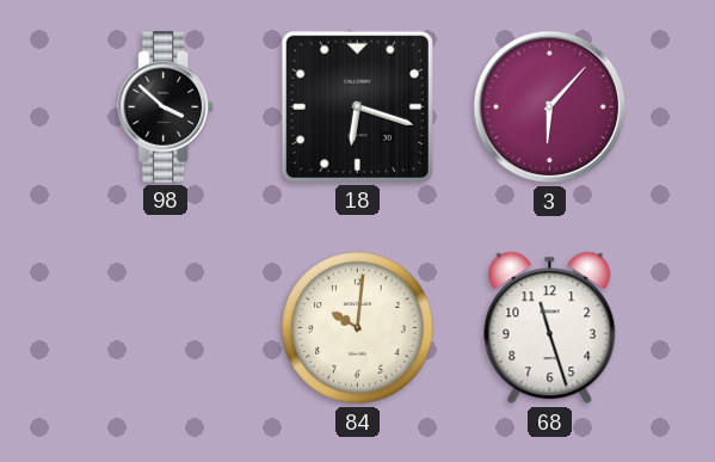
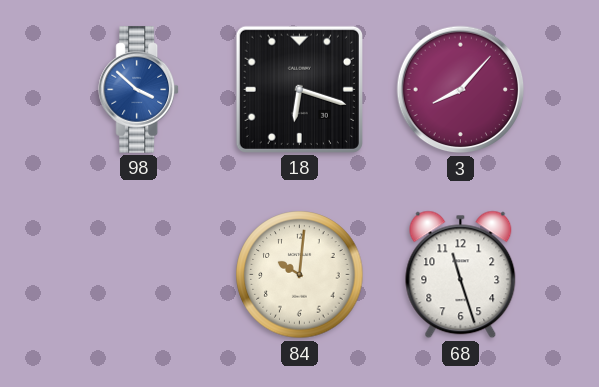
98 dial: black -> blue
3: 6:07 -> 8:07
